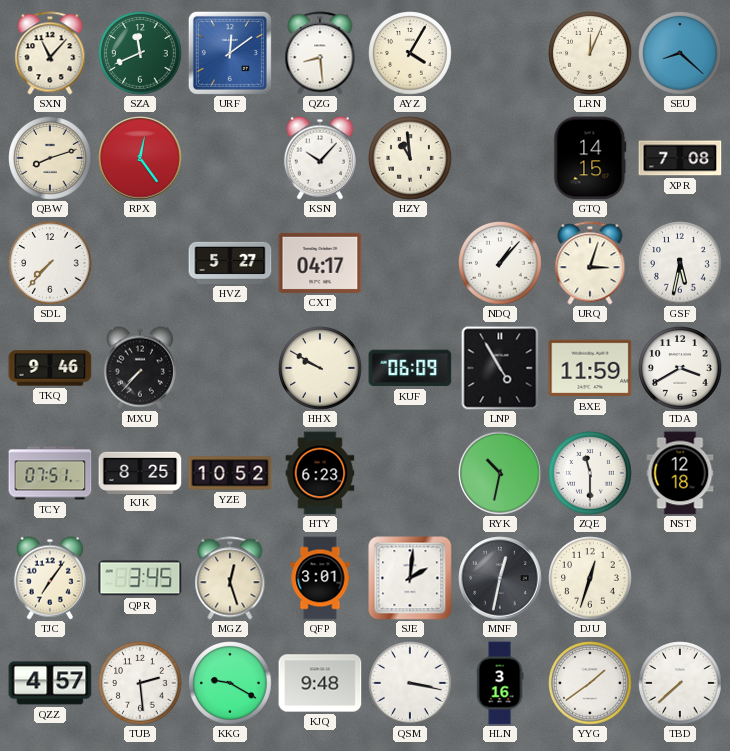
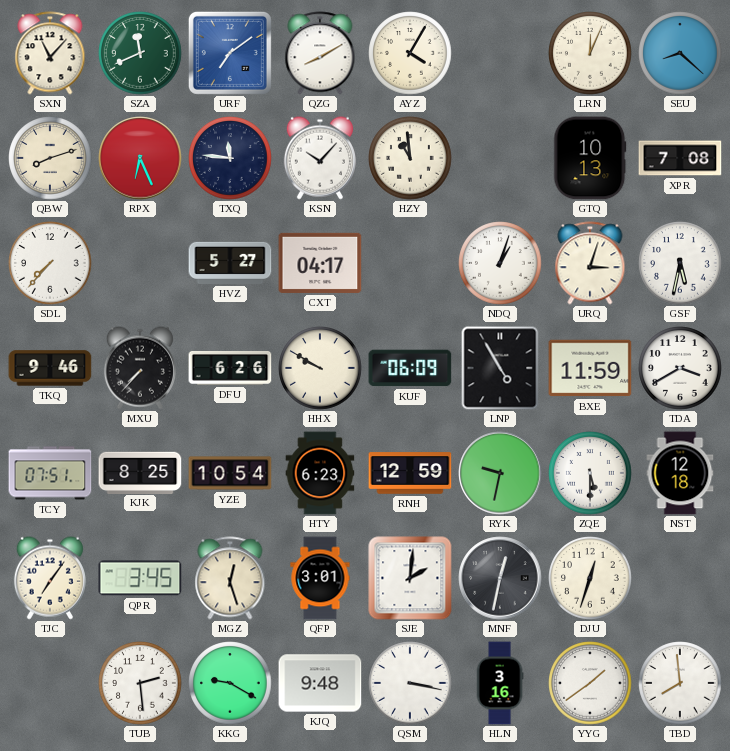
URF: 12:09 -> 7:09
QZG: 8:29 -> 8:10
RPX: 12:24 -> 6:26
TXQ: none -> 11:46
GTQ: 14:15 -> 10:13
NDQ: 1:07 -> 1:03
DFU: none -> 6:26
YZE: 10:52 -> 10:54
RNH: none -> 12:59
RYK: 10:32 -> 9:32
ZQE: 11:30 -> 5:30
QZZ: 4:57 -> none
TBD: 7:38 -> 7:59
